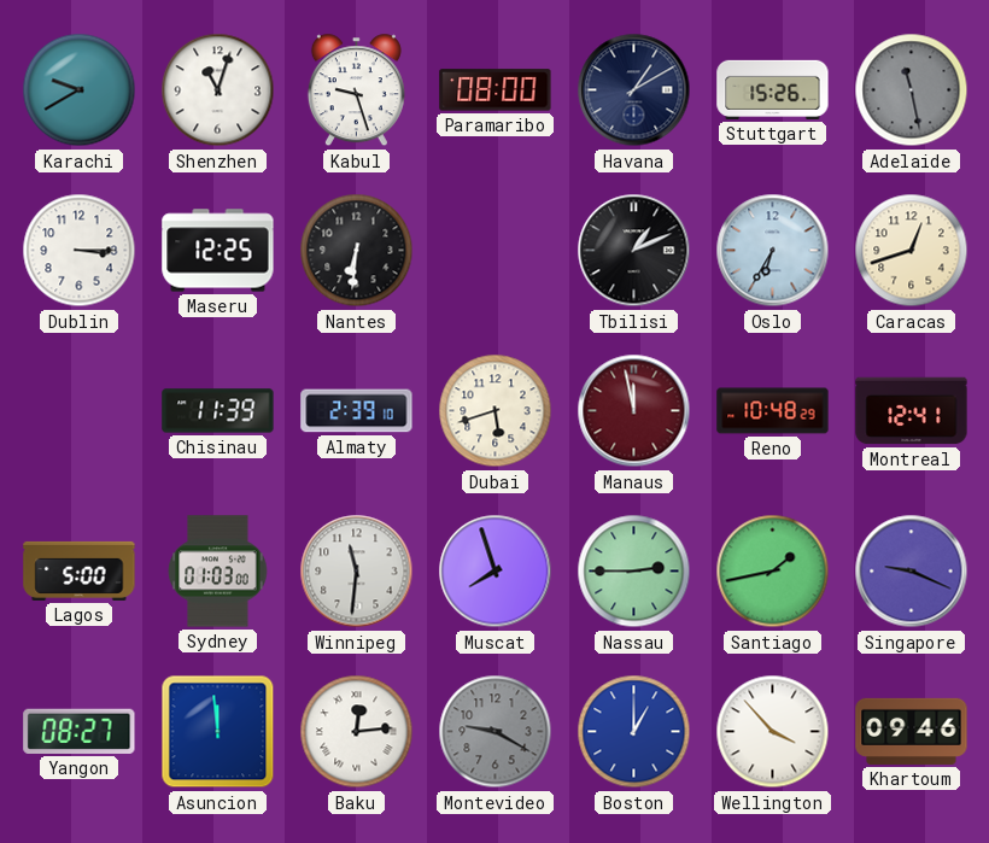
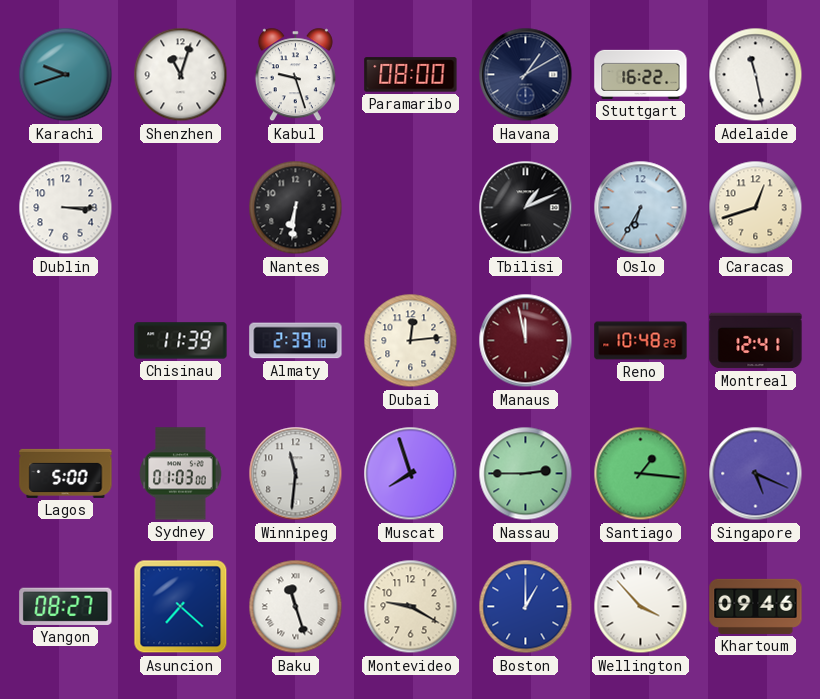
Karachi: 9:40 -> 9:42
Stuttgart: 15:26 -> 16:22
Adelaide dial: grey -> white
Maseru: 12:25 -> none
Dubai: 5:42 -> 12:14
Santiago: 1:43 -> 1:16
Singapore: 9:19 -> 5:19
Asuncion: 11:59 -> 7:22
Baku: 12:14 -> 11:27
Montevideo dial: grey -> cream
